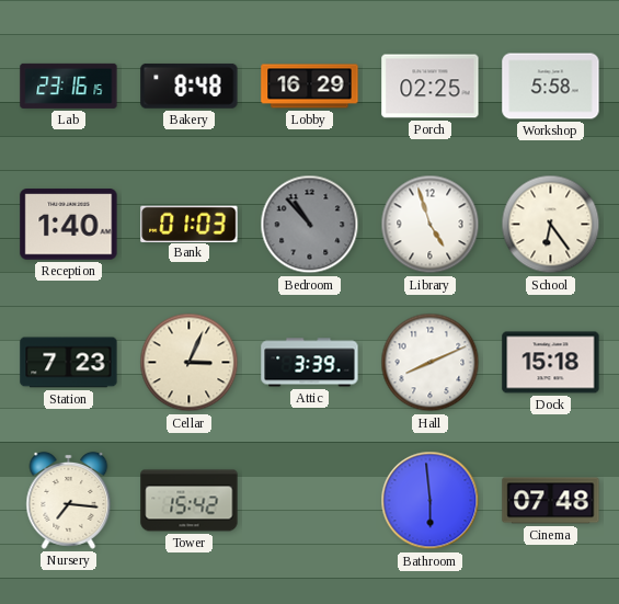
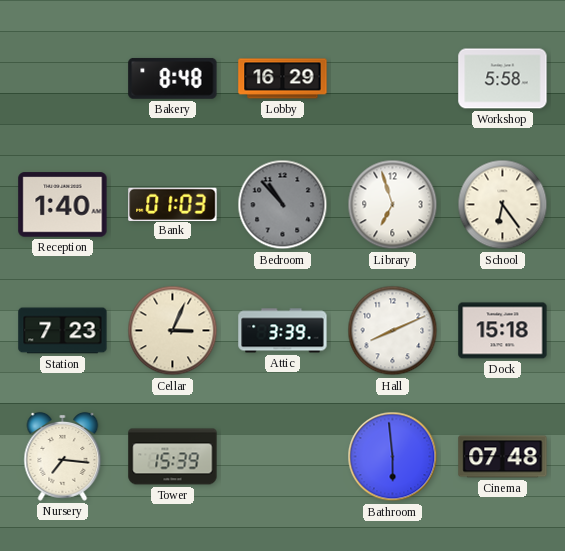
Lab: 23:16 -> none
Porch: 02:25 -> none
Library: 4:57 -> 6:57
Tower: 15:42 -> 15:39
